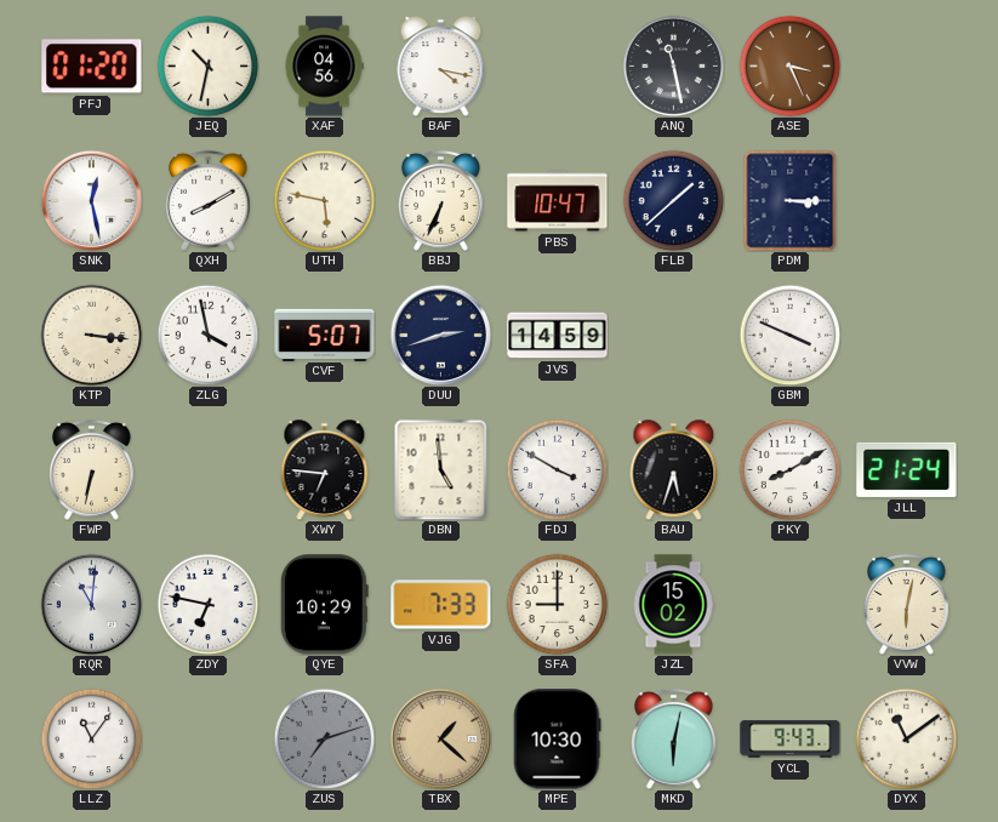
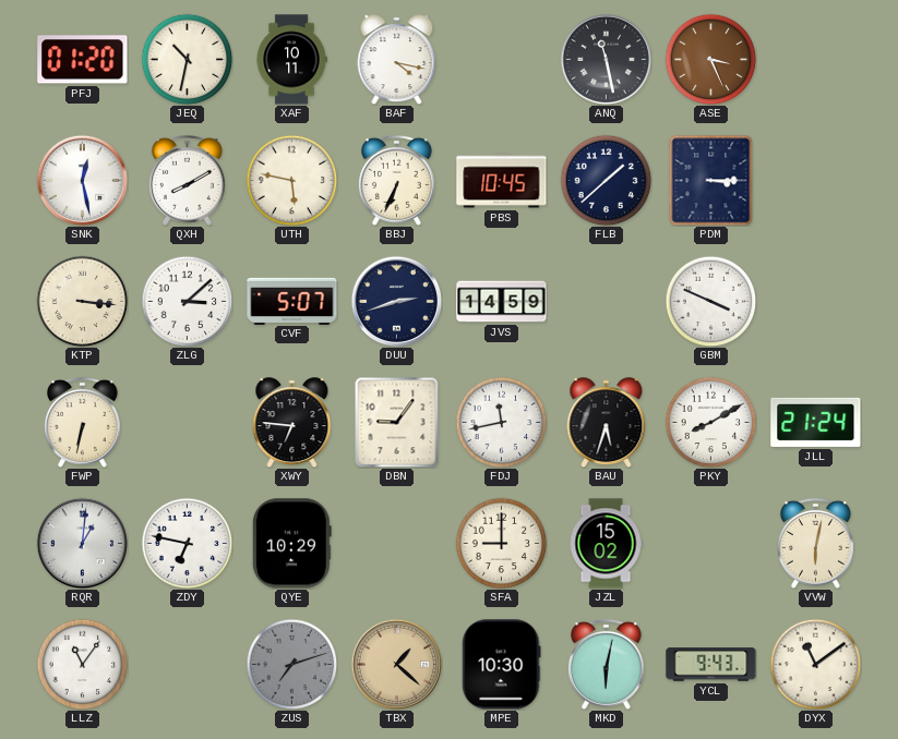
XAF: 04:56 -> 10:11
PBS: 10:47 -> 10:45
ZLG: 3:58 -> 3:08
DBN: 4:59 -> 9:06
FDJ: 3:50 -> 11:43
RQR: 11:01 -> 1:01
VJG: 7:33 -> none
